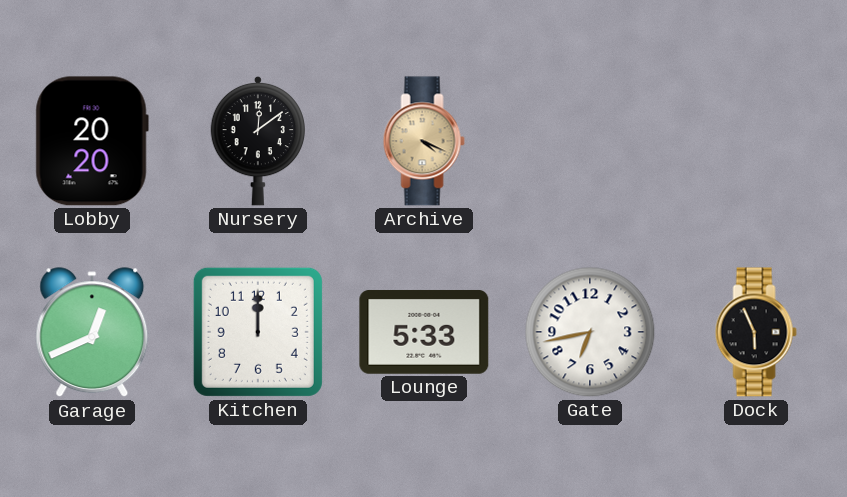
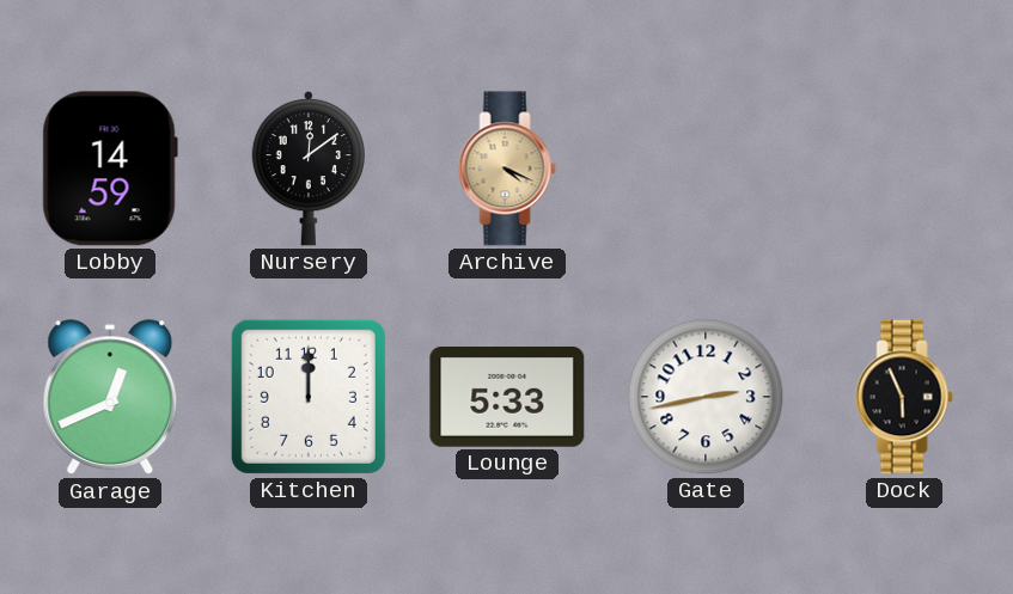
Lobby: 20:20 -> 14:59
Gate: 6:43 -> 2:43
